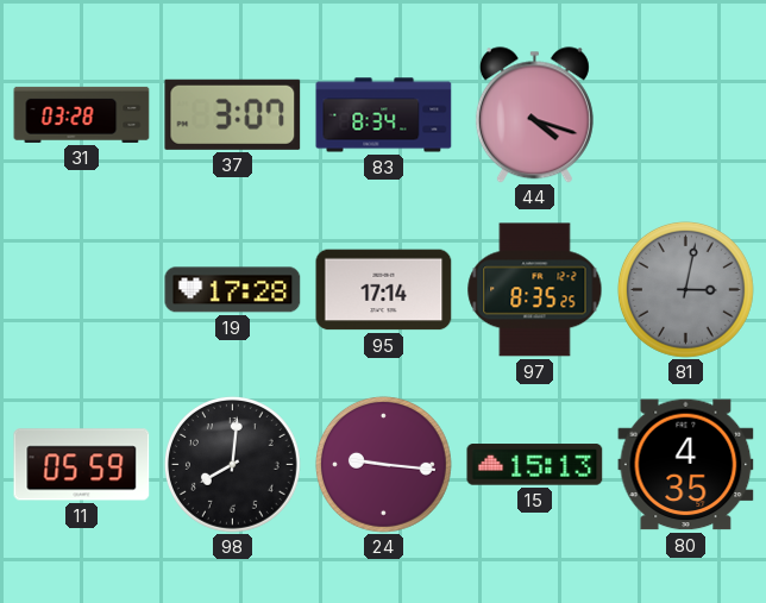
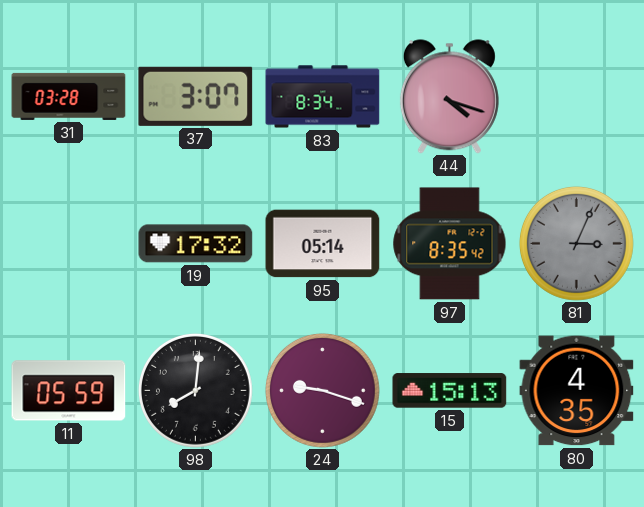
19: 17:28 -> 17:32
95: 17:14 -> 05:14
97: 8:35:25 -> 8:35:42
81: 3:02 -> 3:04
24: 9:16 -> 9:18
